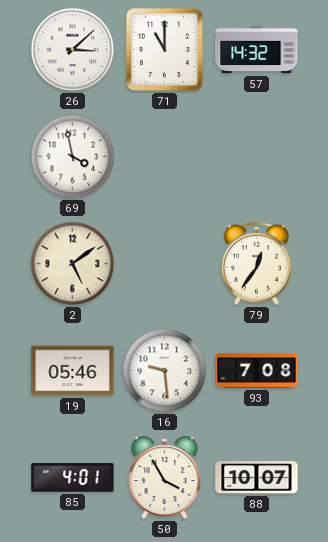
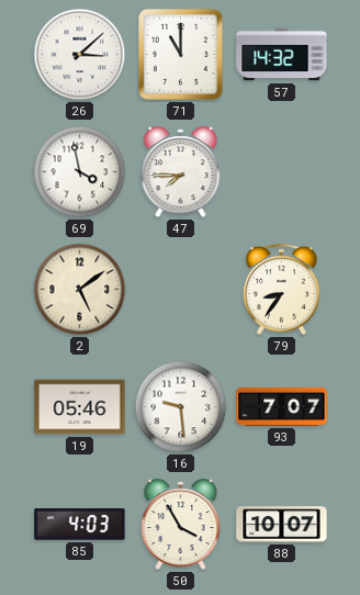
47: none -> 7:45
79: 12:36 -> 8:36
93: 7:08 -> 7:07
85: 4:01 -> 4:03
